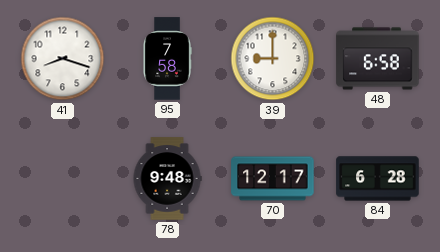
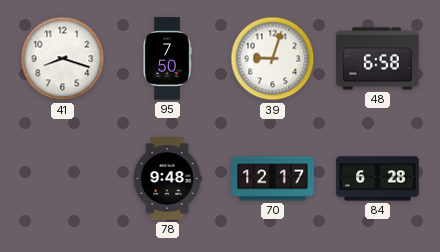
95: 7:58 -> 7:50
39: 9:00 -> 9:03
